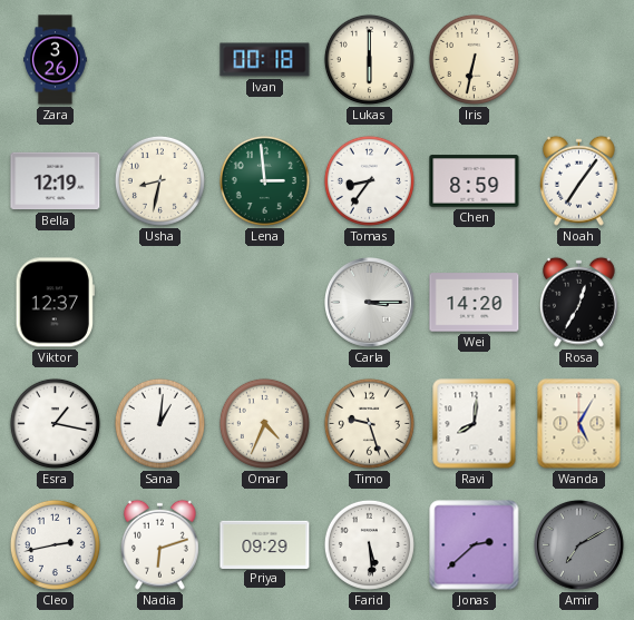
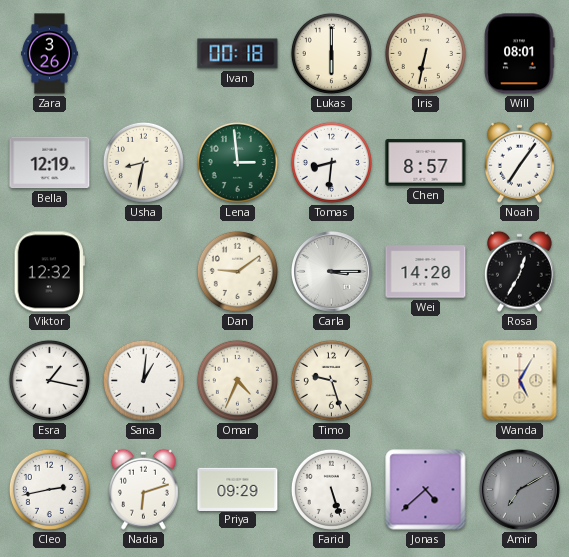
Will: none -> 08:01
Tomas: 8:36 -> 8:31
Chen: 8:59 -> 8:57
Viktor: 12:37 -> 12:32
Dan: none -> 9:09
Ravi: 8:01 -> none
Farid: 5:29 -> 5:27
Jonas: 2:38 -> 4:38
